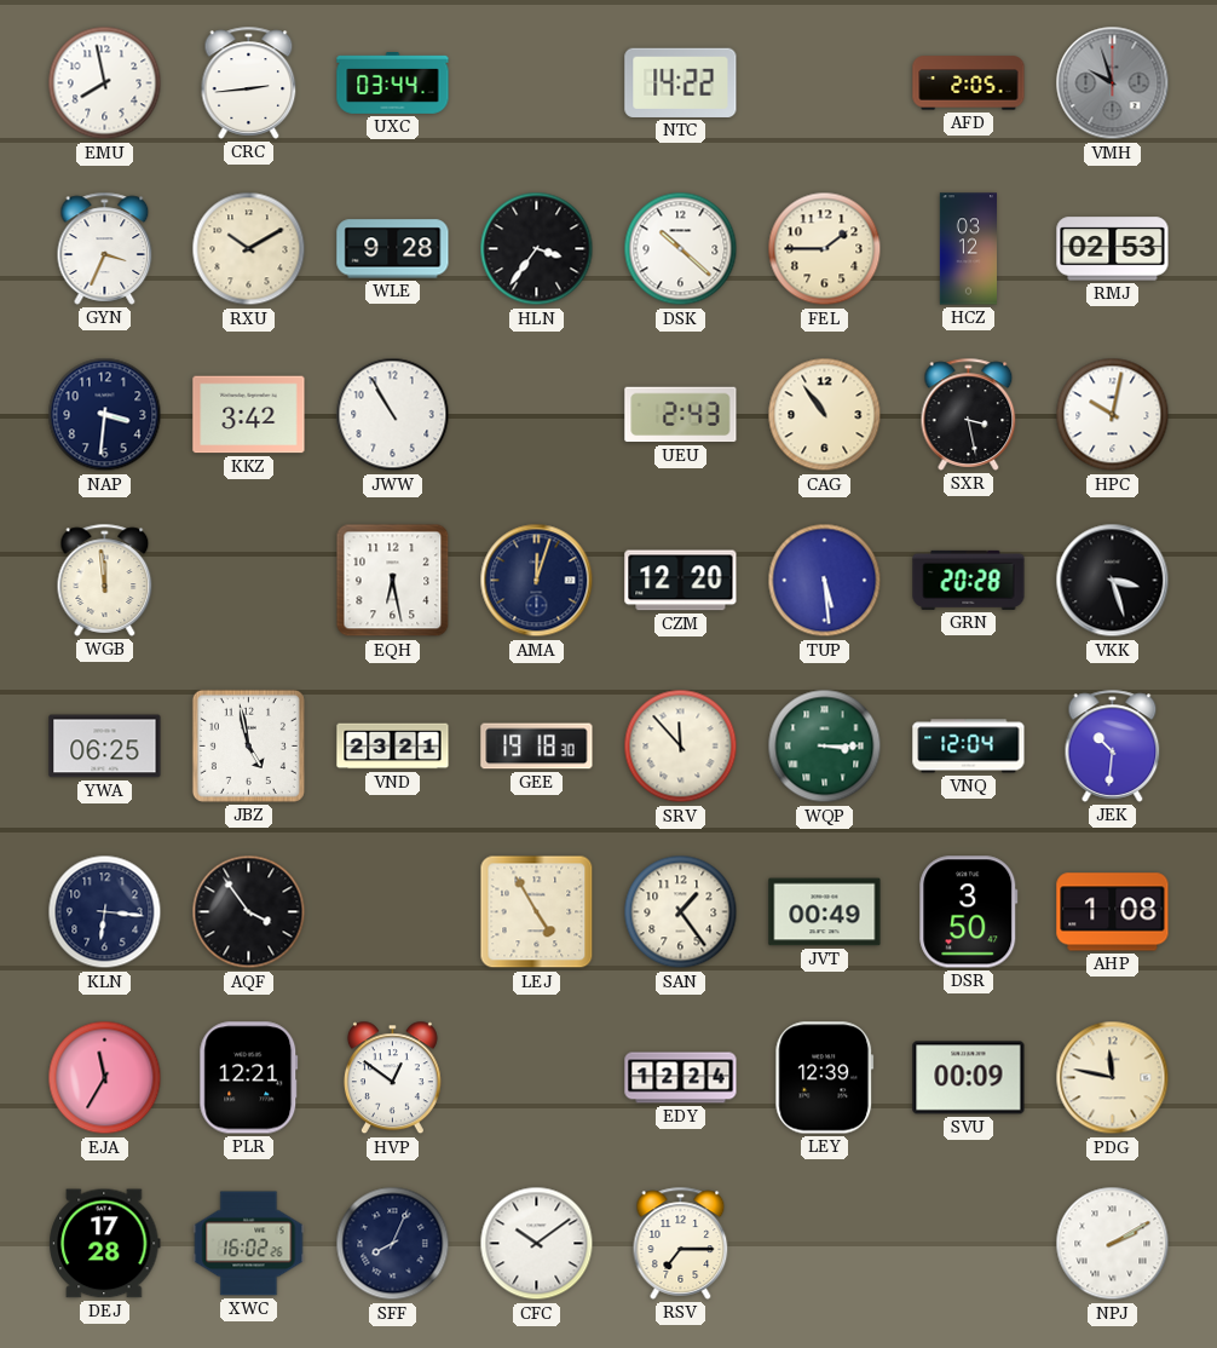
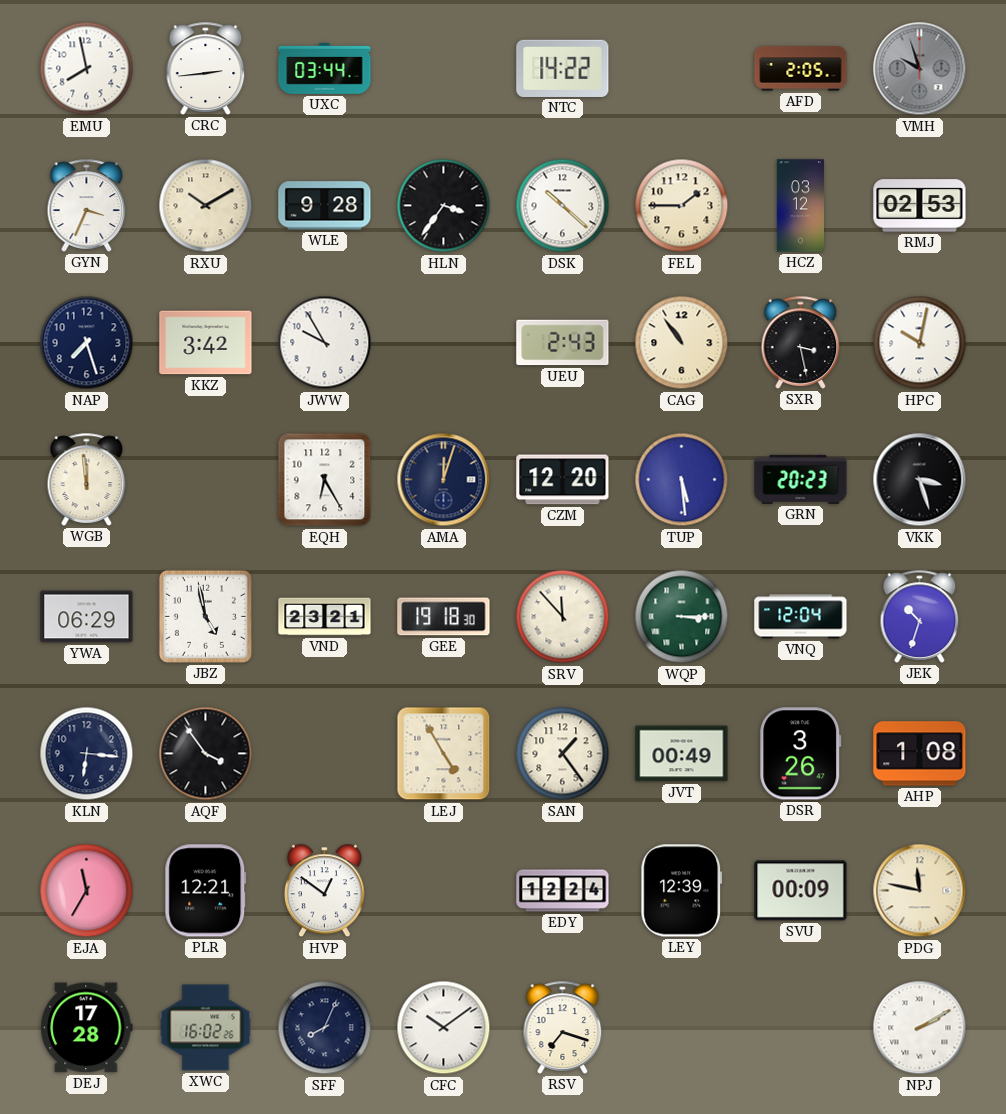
NAP: 3:31 -> 7:27
JWW: 10:55 -> 9:55
EQH: 6:28 -> 6:25
GRN: 20:28 -> 20:23
YWA: 06:25 -> 06:29
JEK: 10:31 -> 10:33
DSR: 3:50 -> 3:26
RSV: 7:15 -> 7:18
